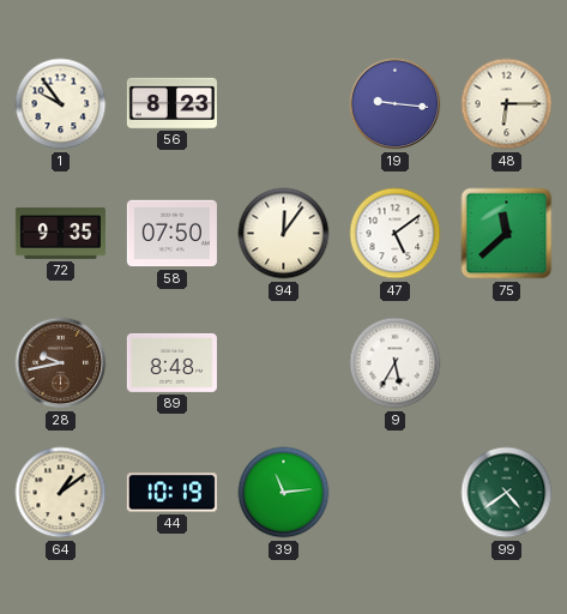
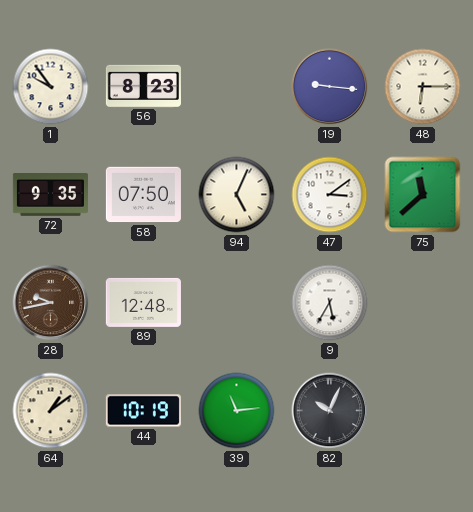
94: 12:06 -> 5:04
47: 5:09 -> 3:09
89: 8:48 -> 12:48
82: none -> 10:04
99: 4:39 -> none
